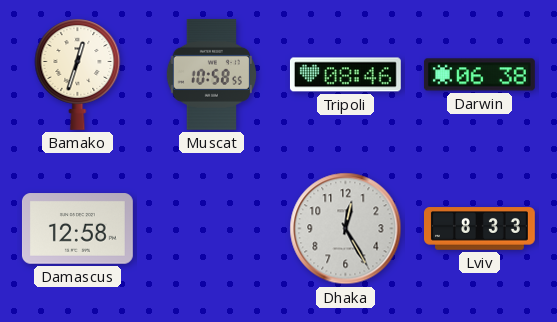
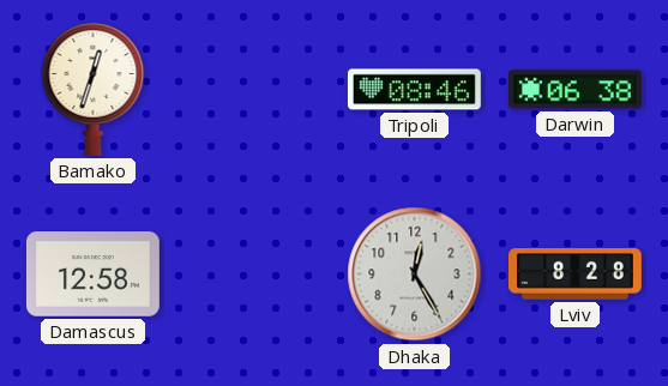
Muscat: 10:58 -> none
Lviv: 8:33 -> 8:28
